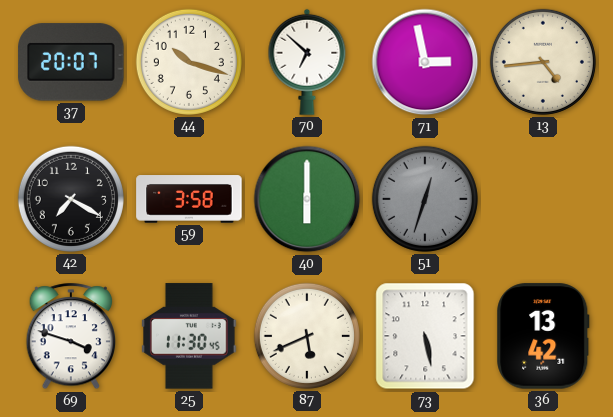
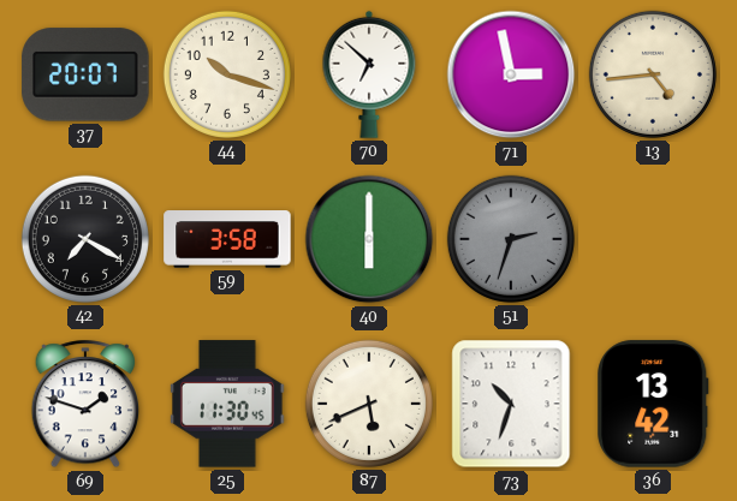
51: 12:33 -> 2:33
69: 3:48 -> 1:48
73: 5:28 -> 10:33
